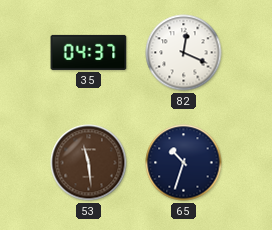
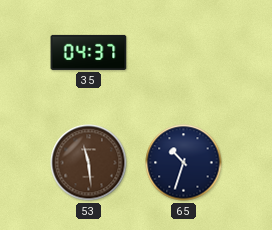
82: 12:19 -> none
